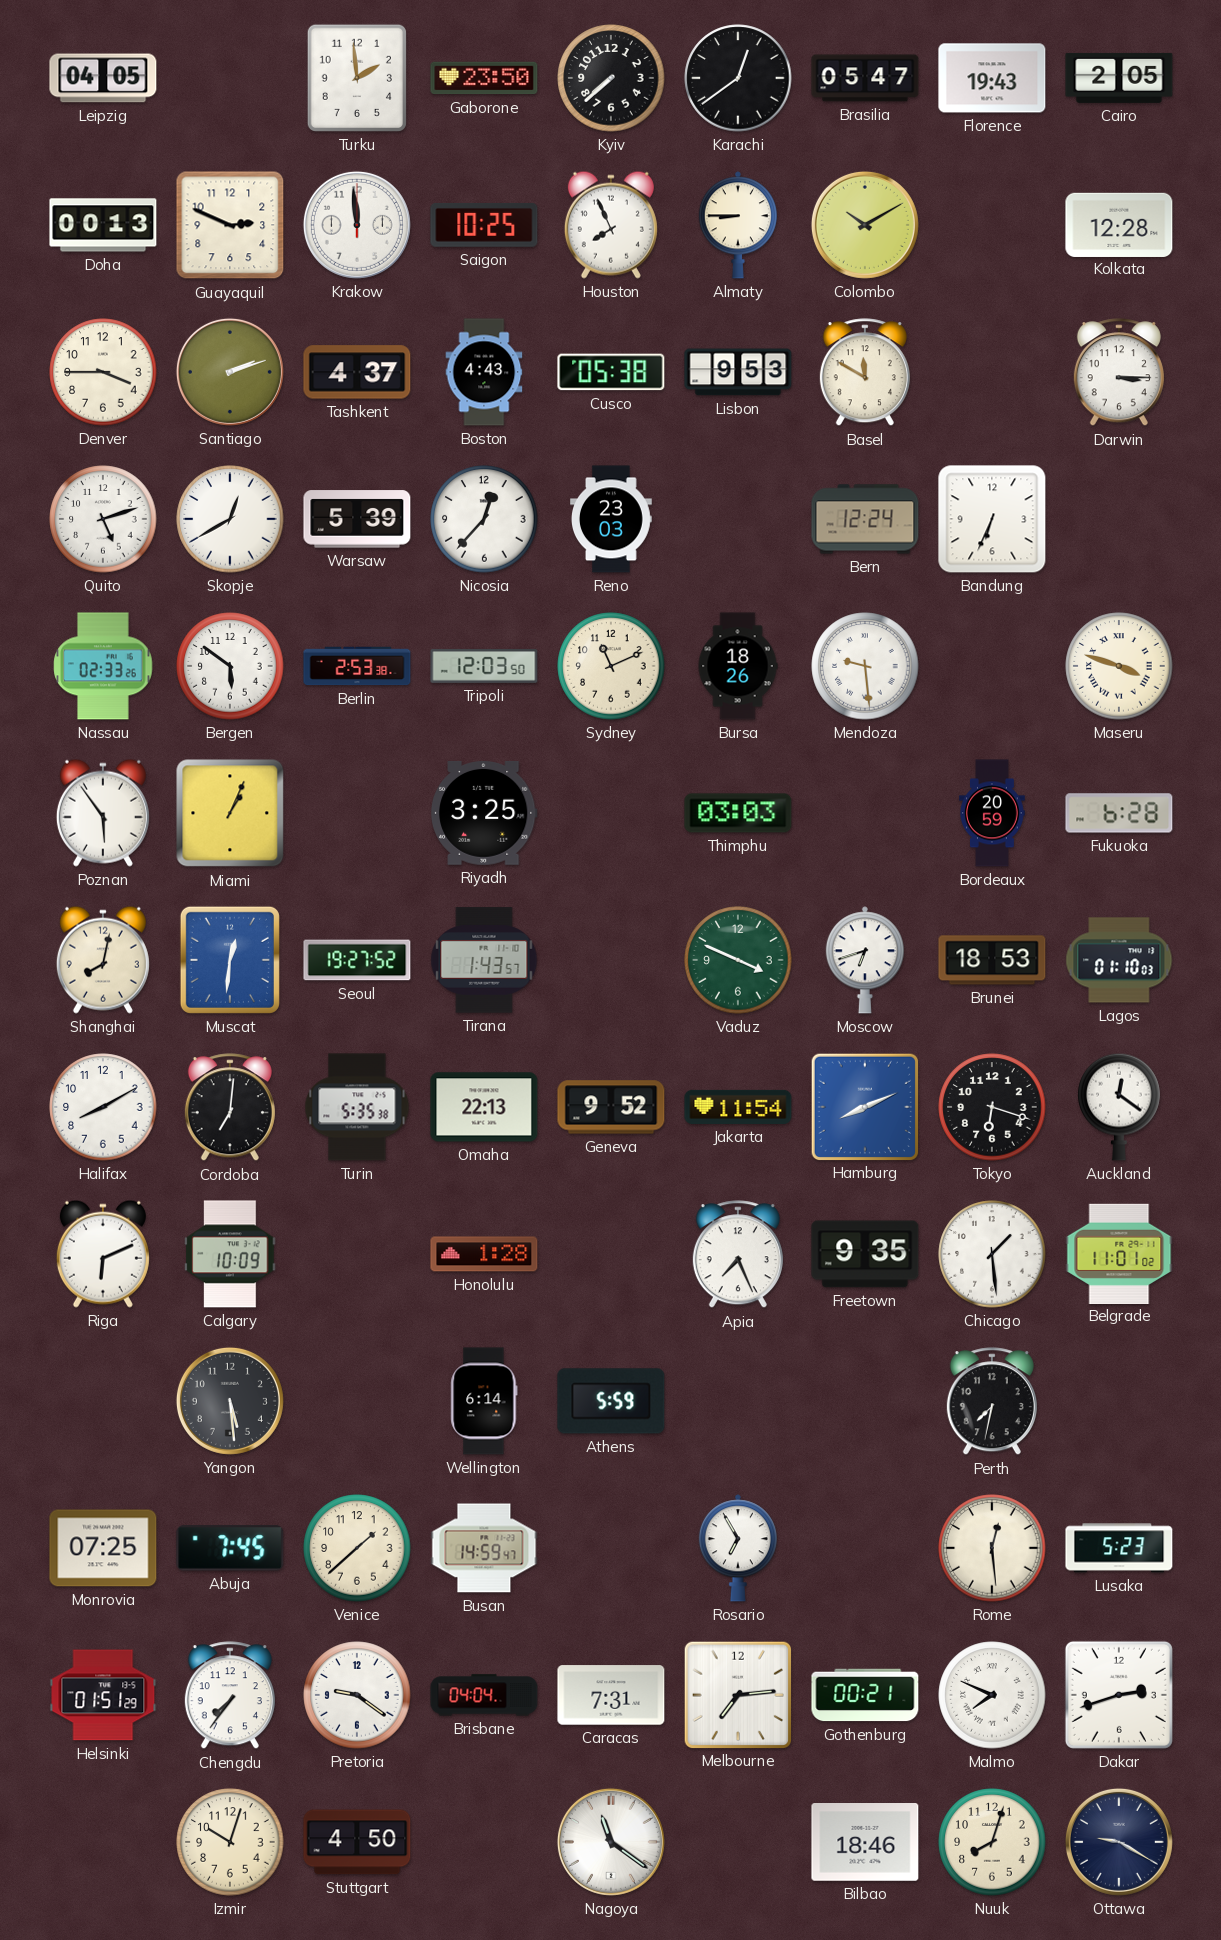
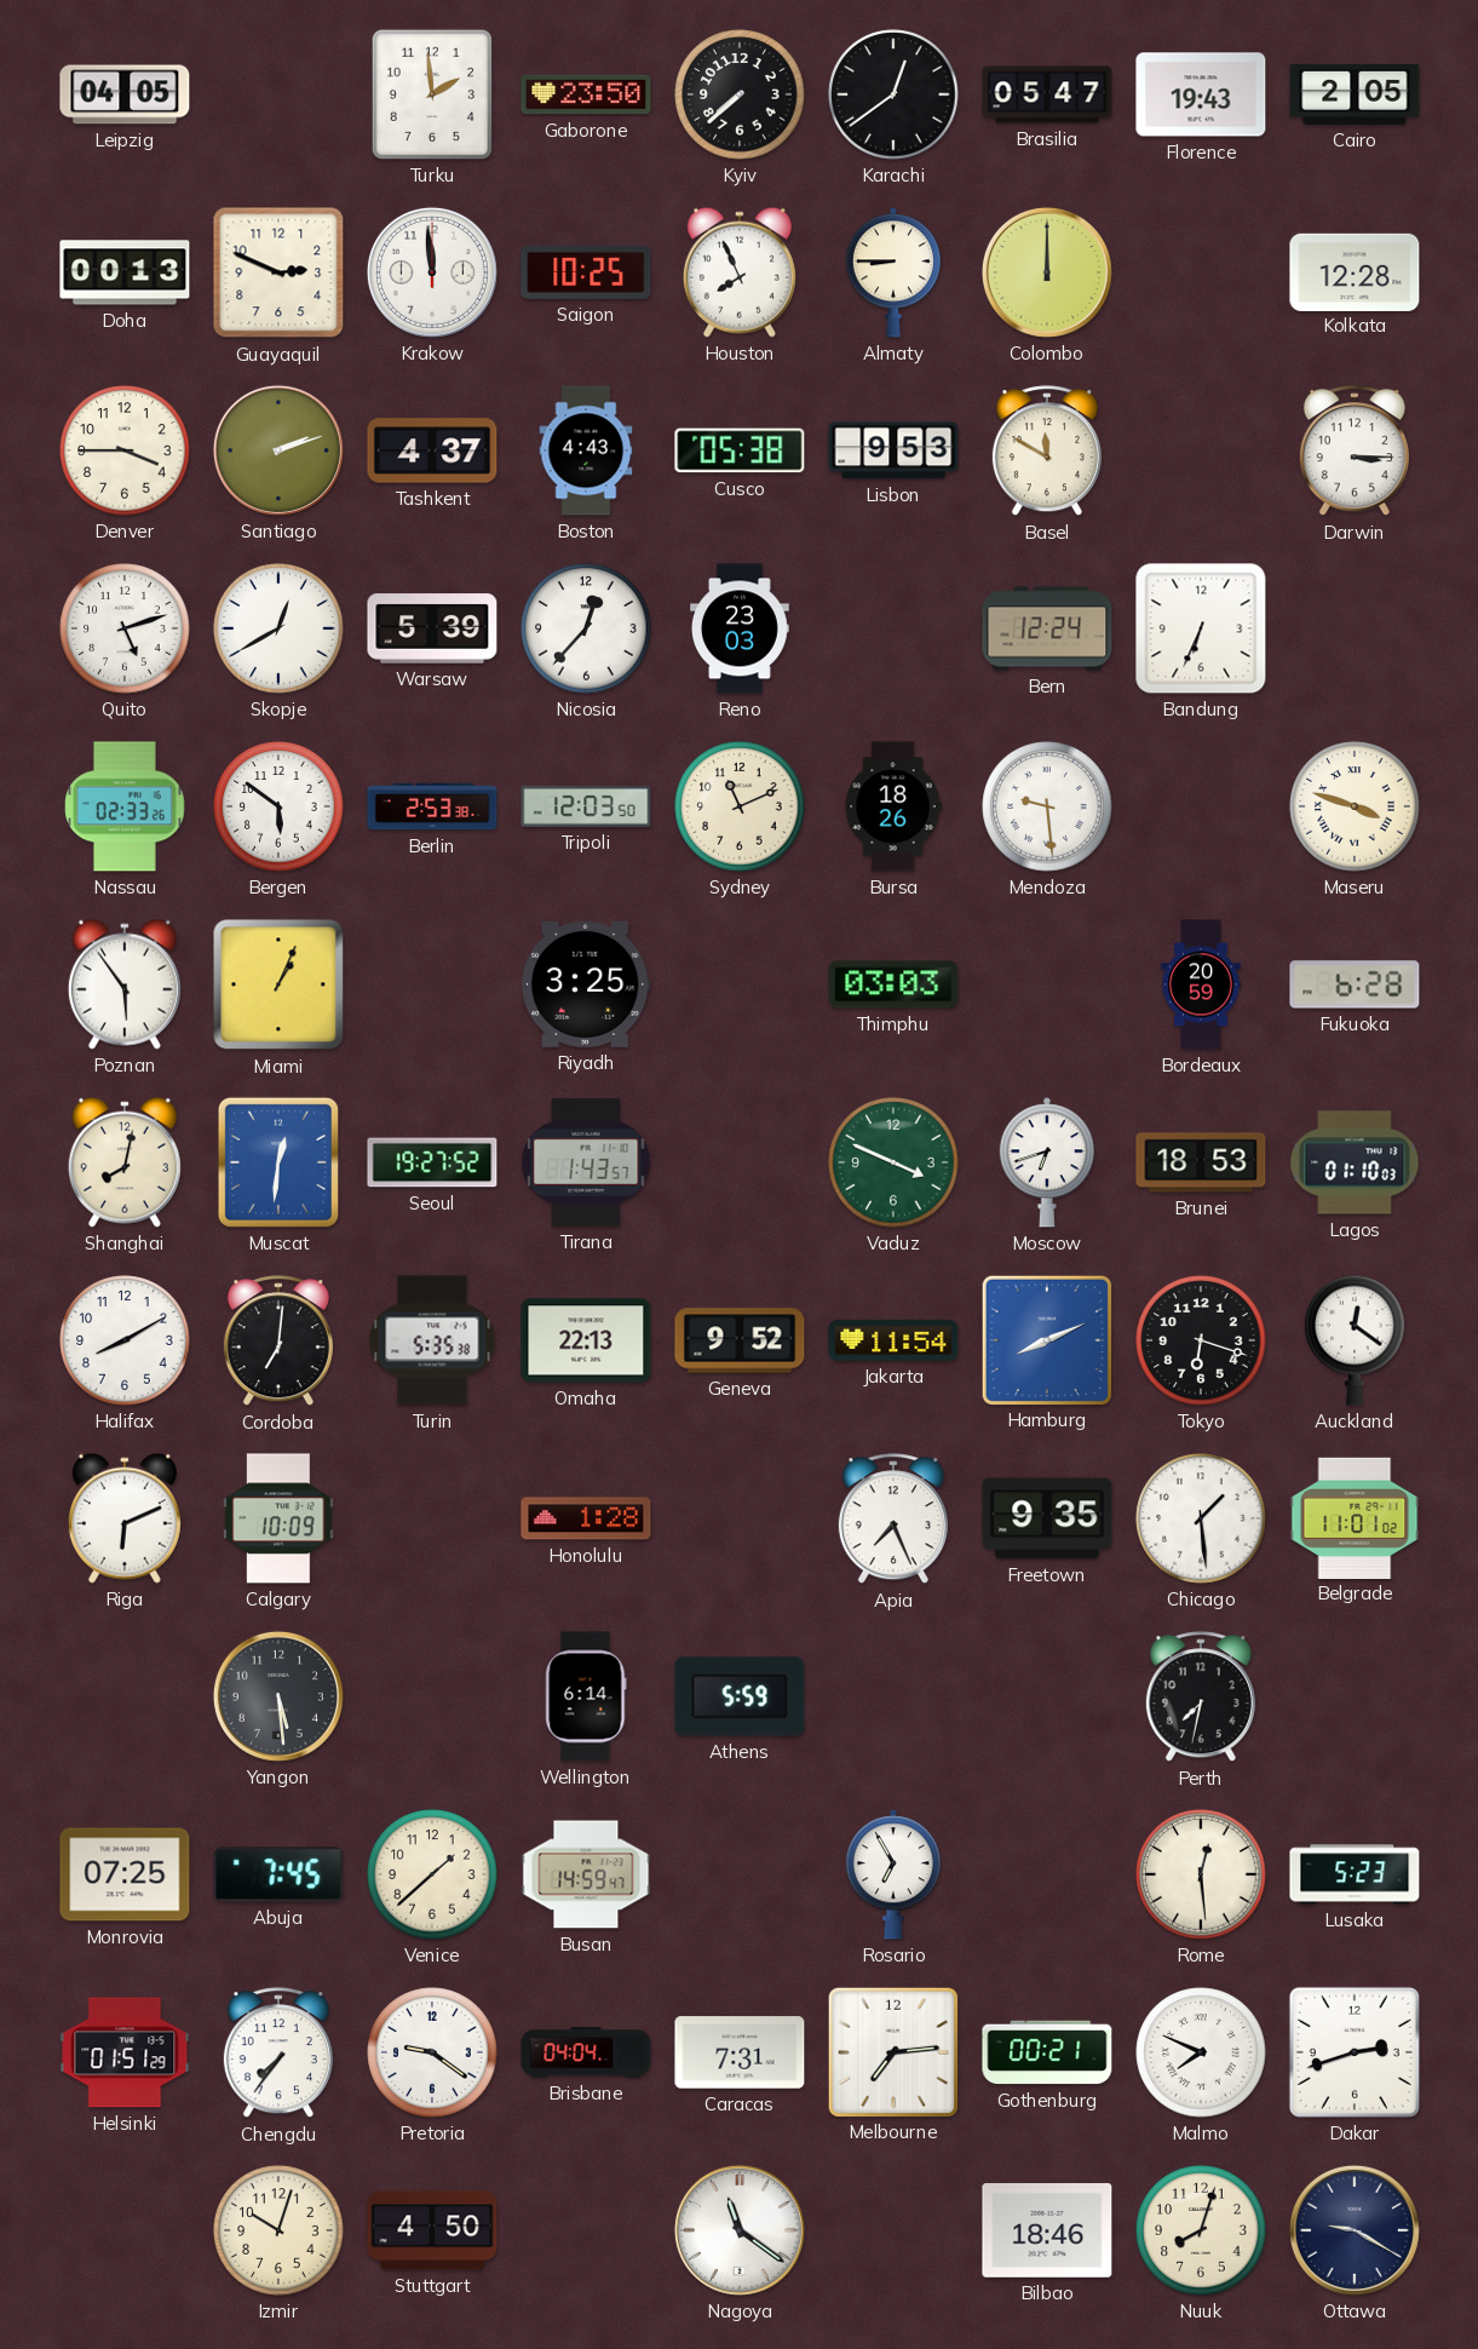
Colombo: 10:10 -> 12:00
